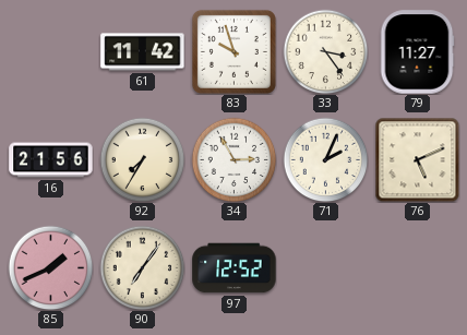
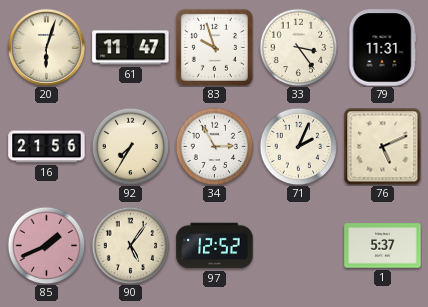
20: none -> 6:03
61: 11:42 -> 11:47
79: 11:27 -> 11:31
90: 7:06 -> 5:06
1: none -> 5:37
